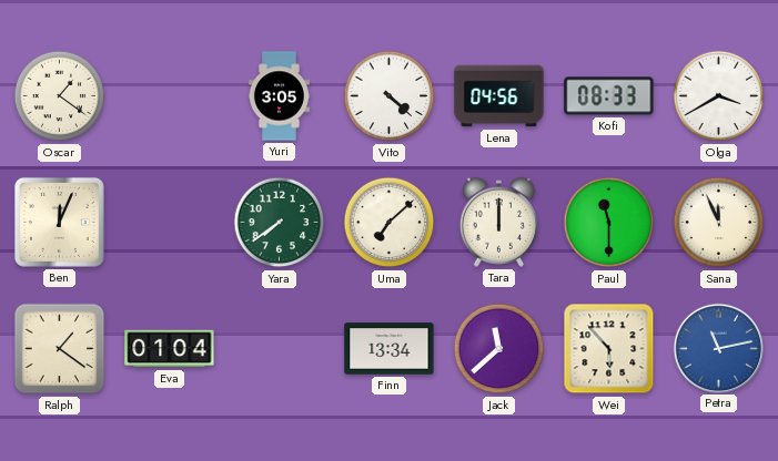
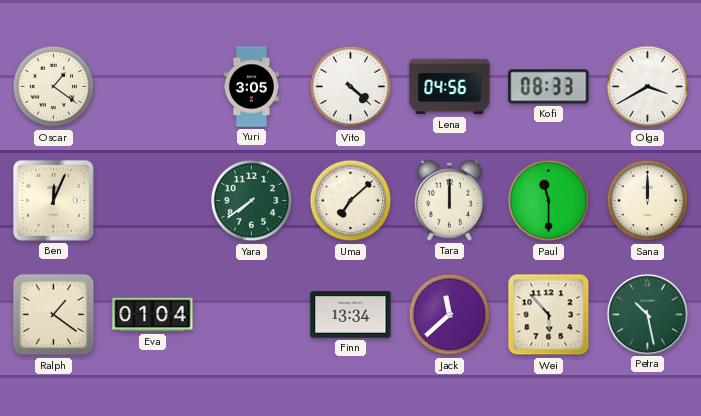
Sana: 11:56 -> 12:00
Petra: 11:13 -> 10:28
Petra dial: blue -> green
